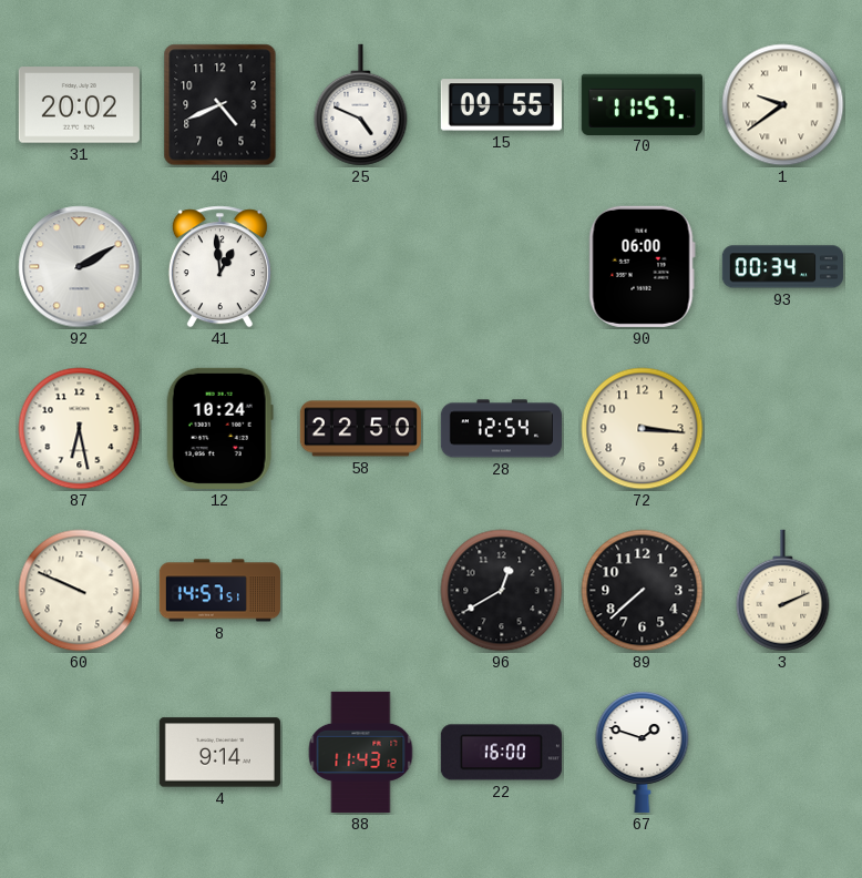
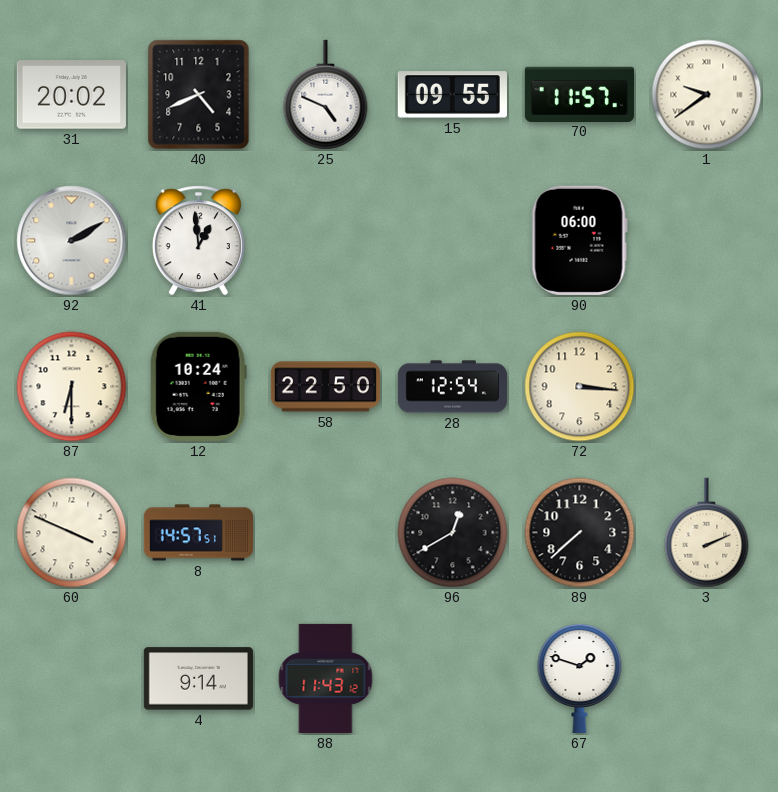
93: 00:34 -> none
87: 6:28 -> 6:30
60: 9:49 -> 3:49
22: 16:00 -> none
